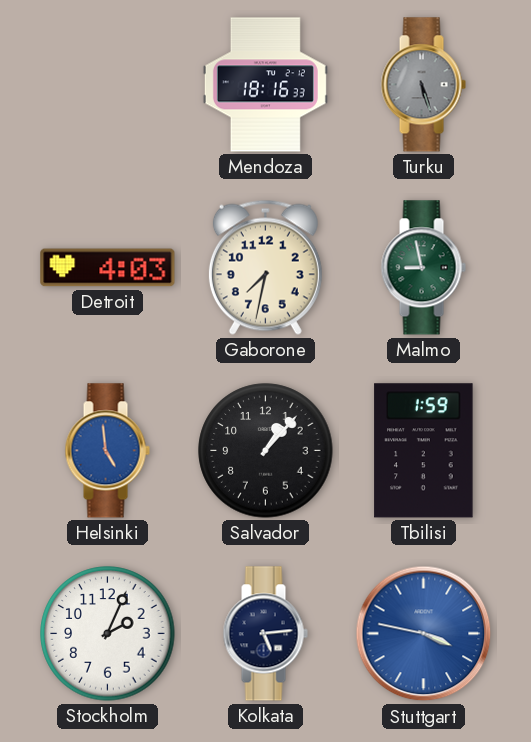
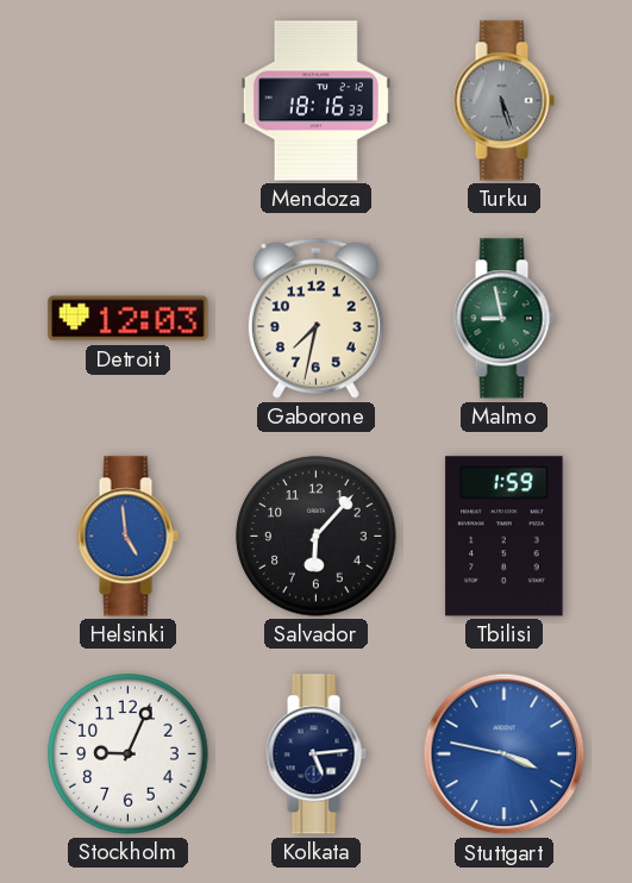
Detroit: 4:03 -> 12:03
Salvador: 1:07 -> 6:07
Stockholm: 2:04 -> 9:04
